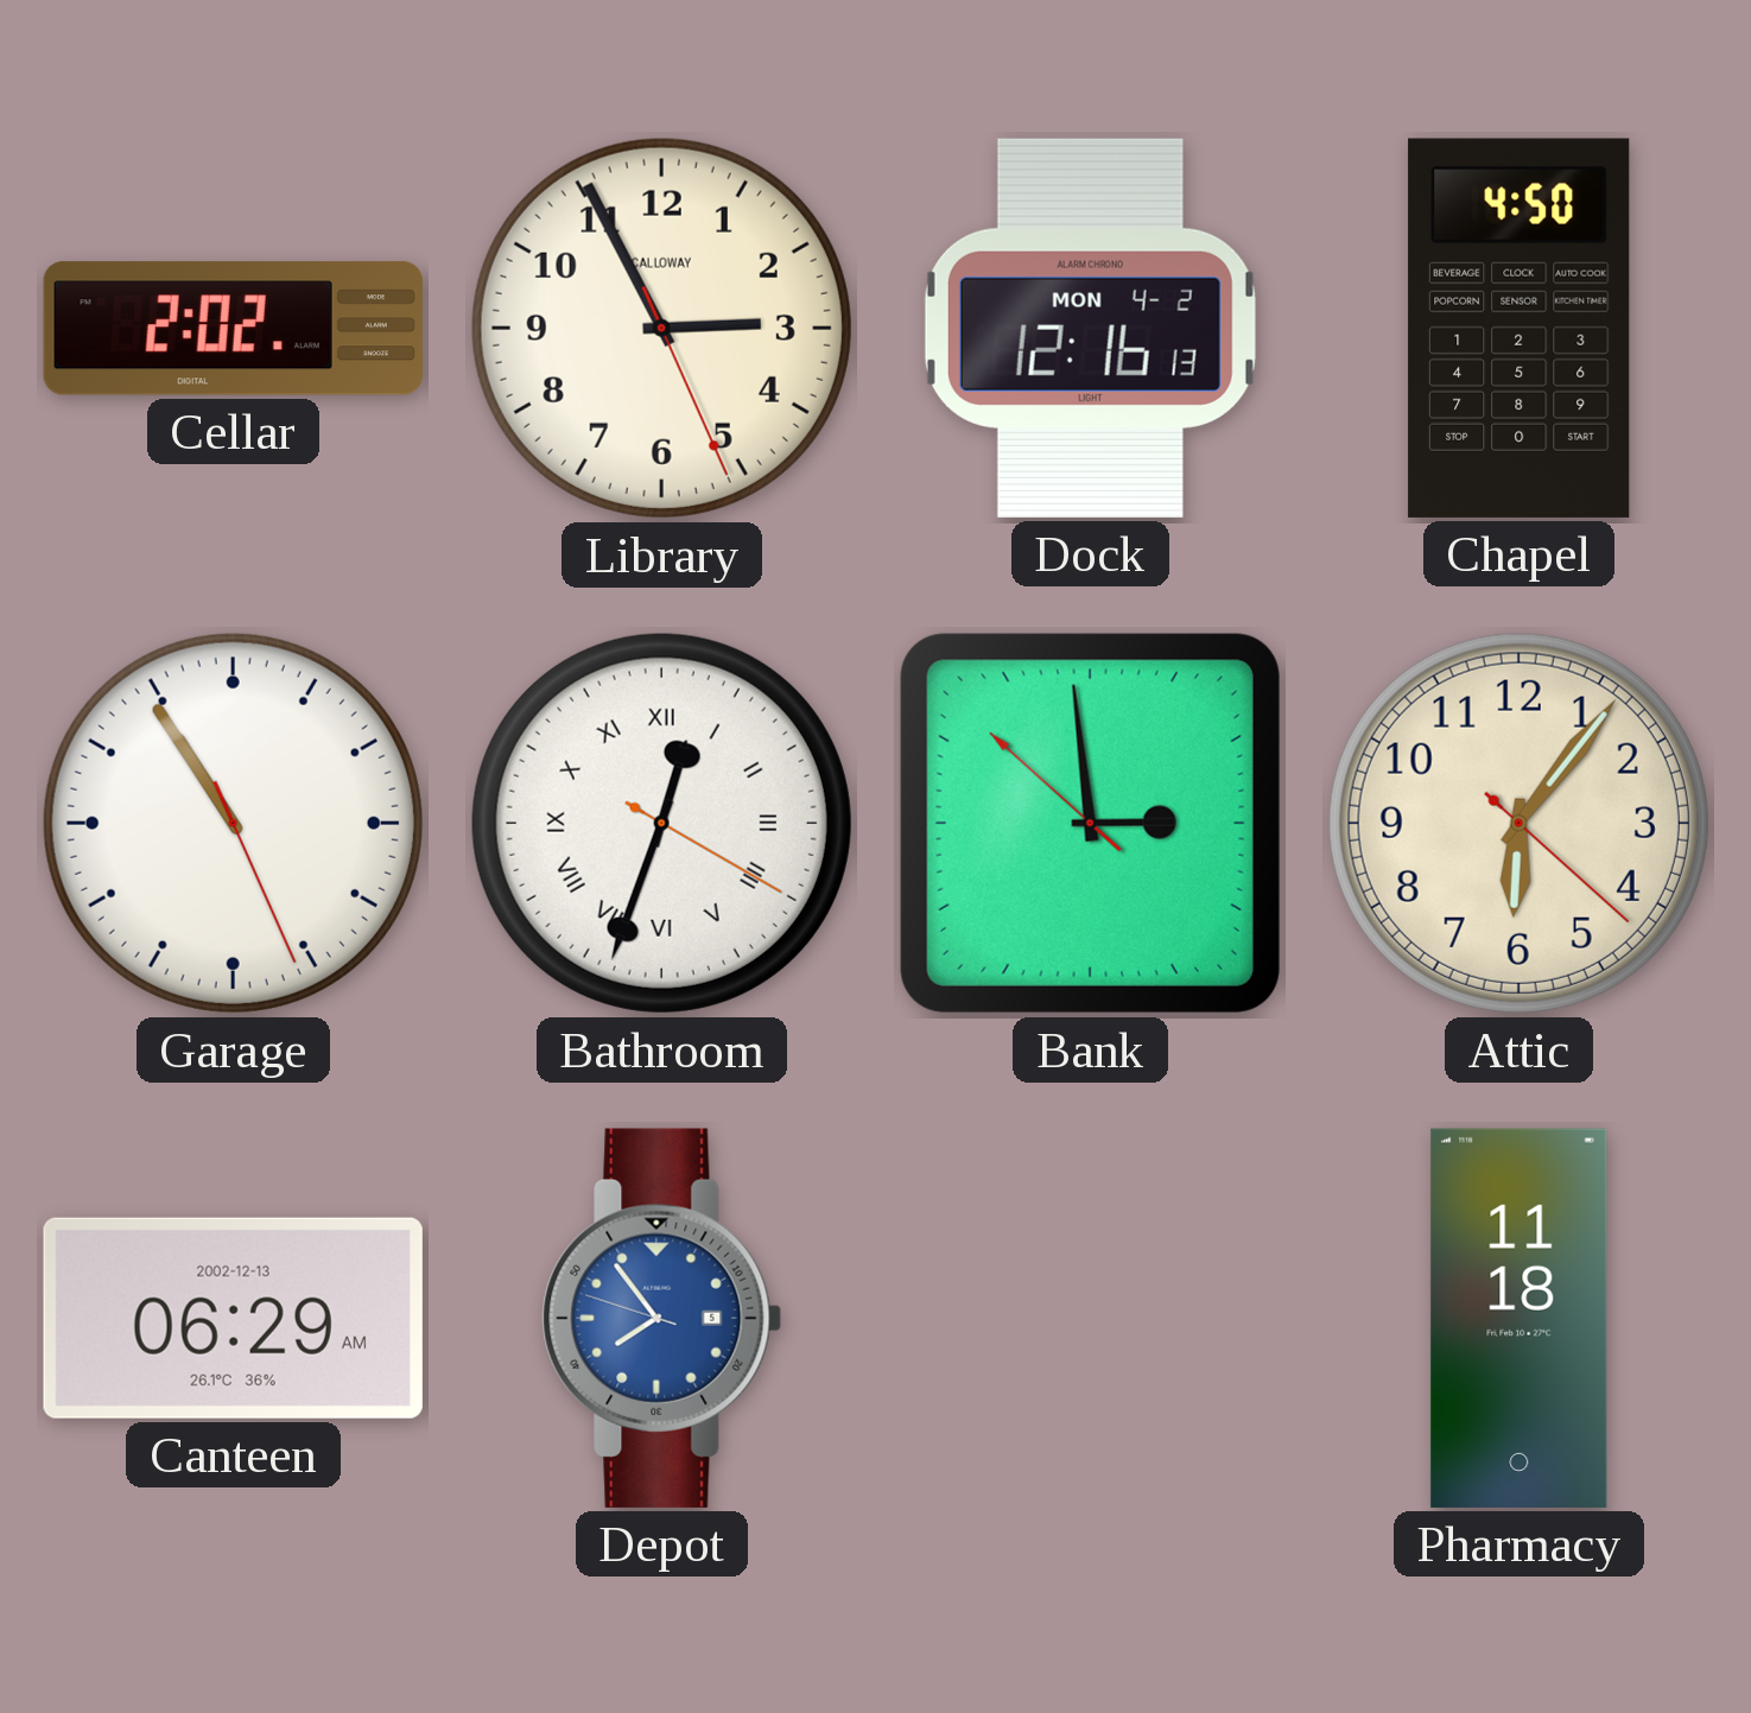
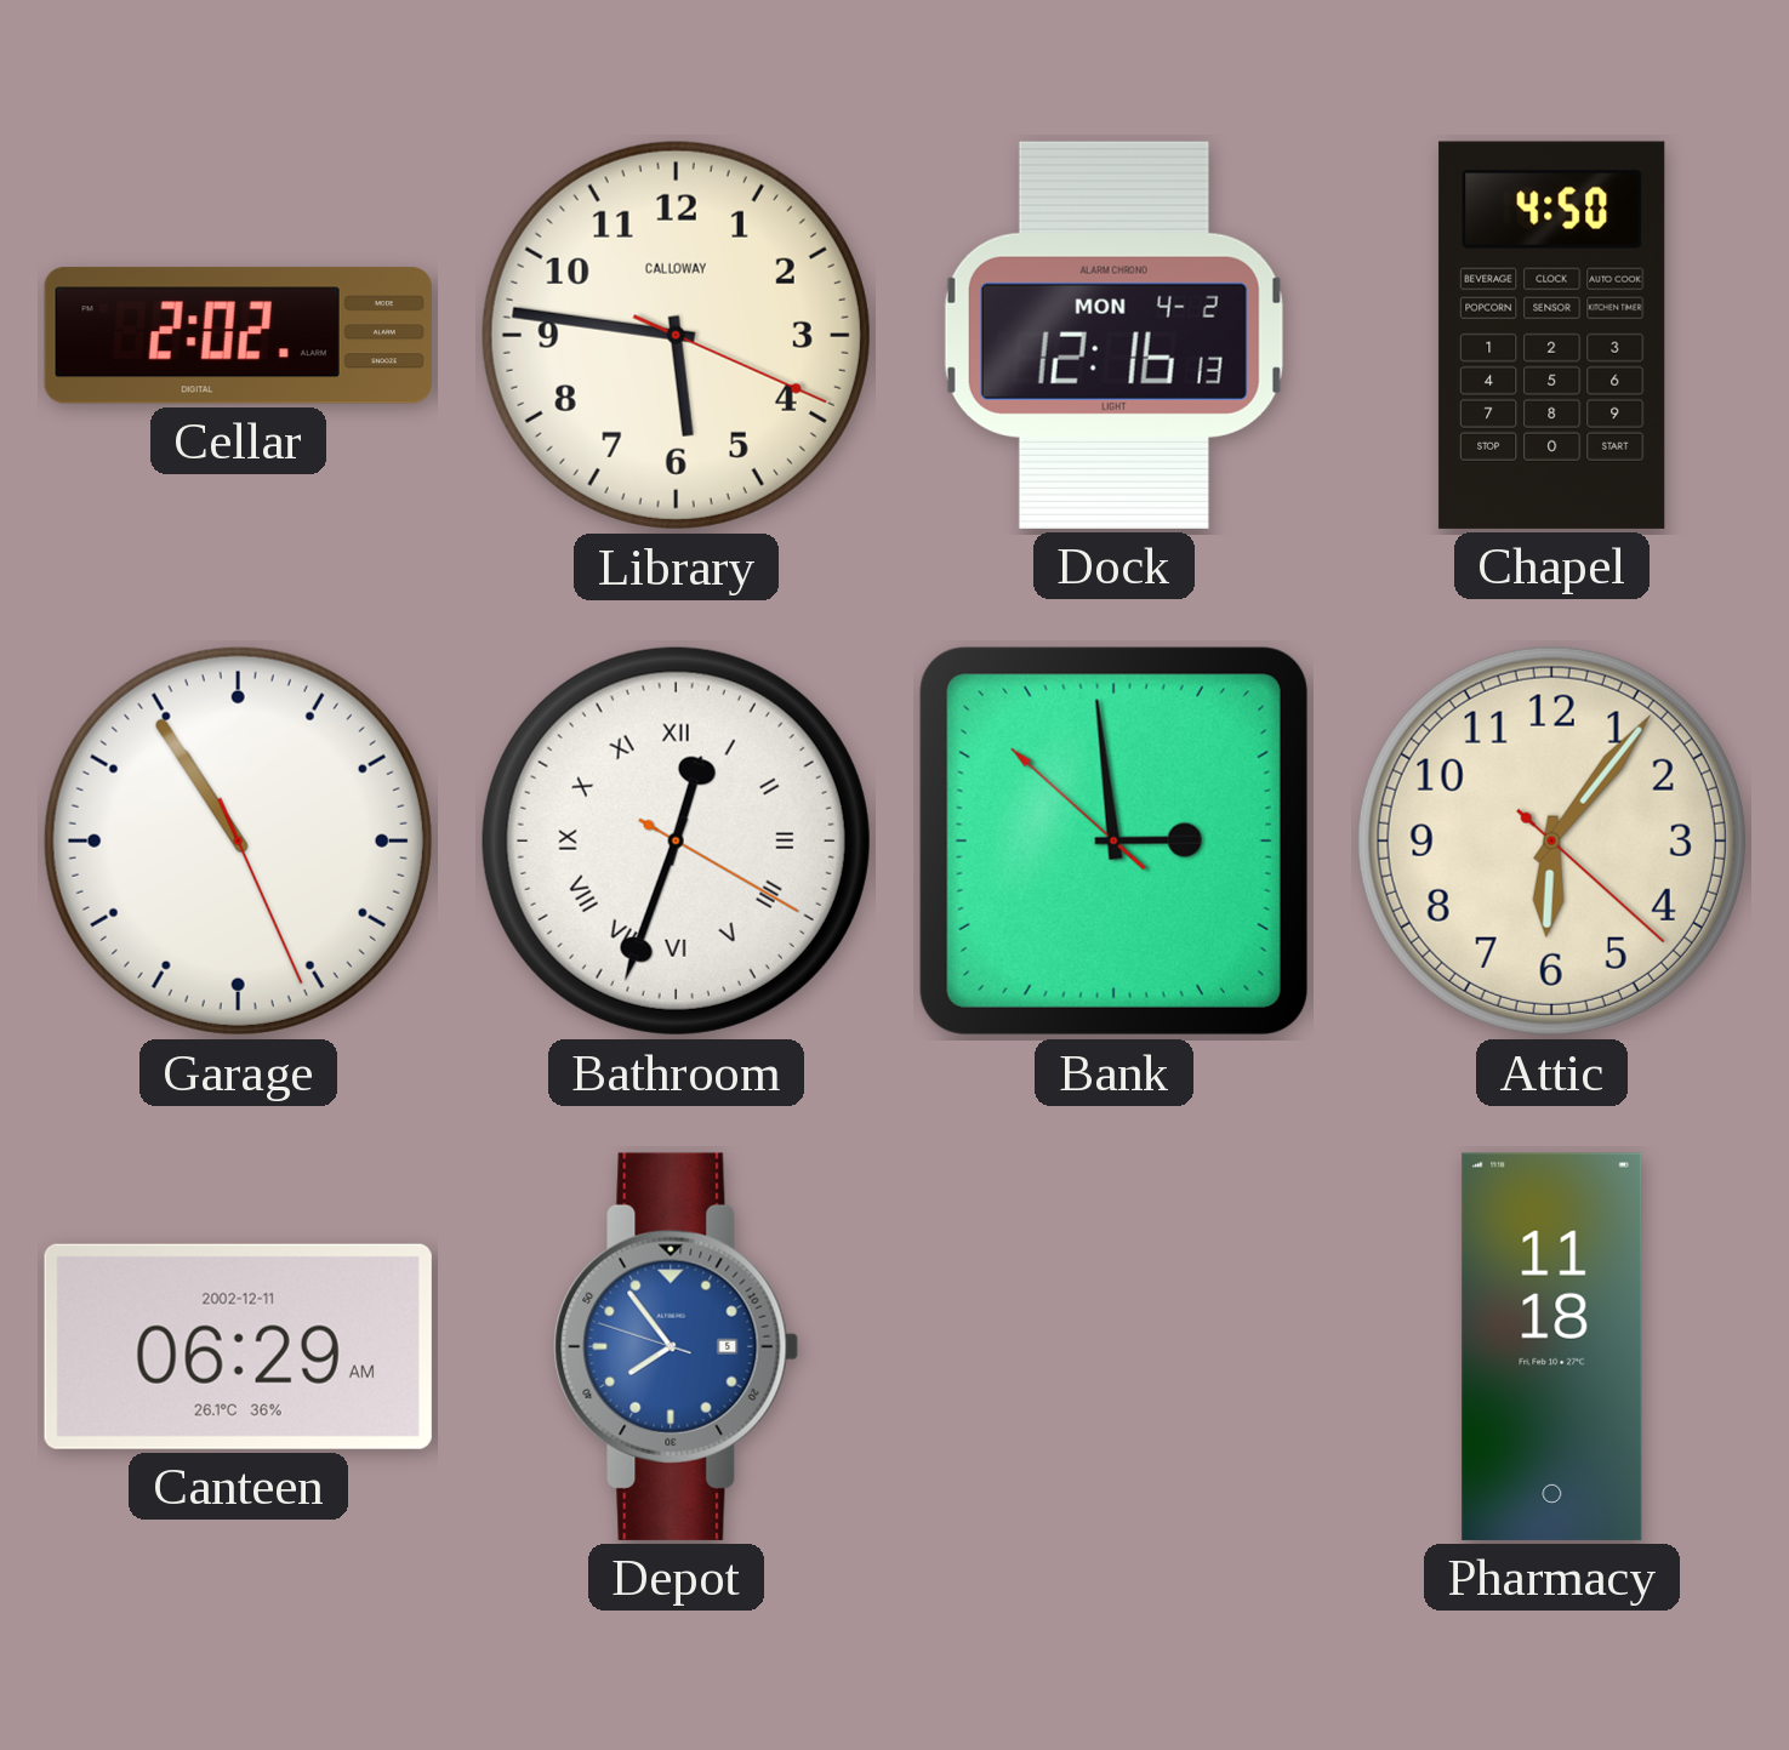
Library: 2:55 -> 5:46
Canteen date: 2002-12-13 -> 2002-12-11
